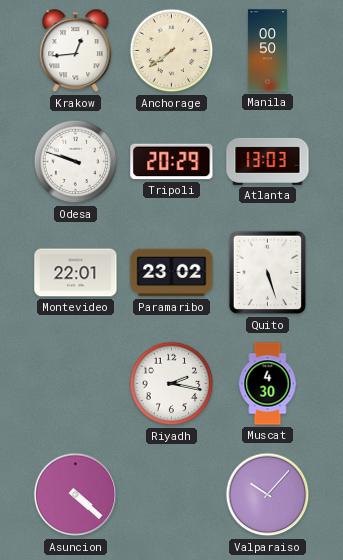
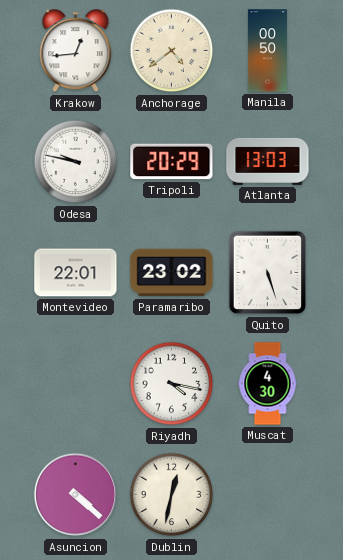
Anchorage: 7:39 -> 4:39
Odesa: 9:48 -> 9:47
Riyadh: 2:17 -> 4:17
Dublin: none -> 12:32
Valparaiso: 10:07 -> none
